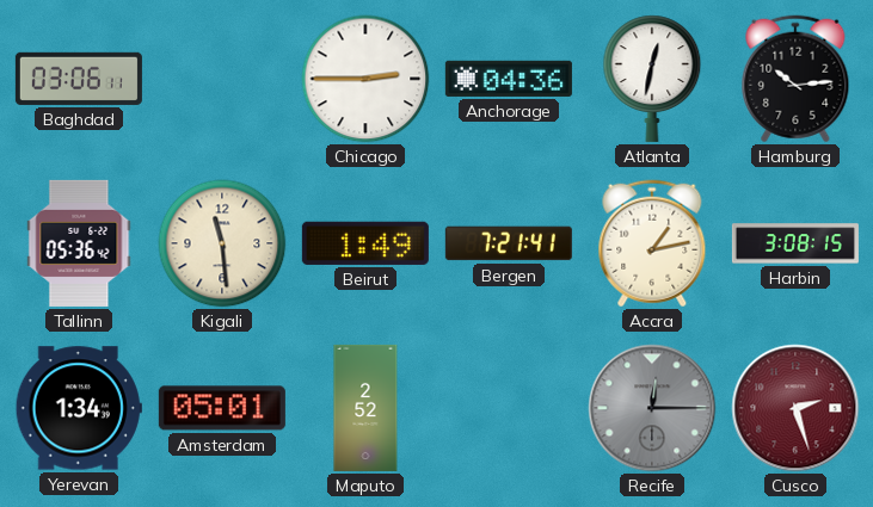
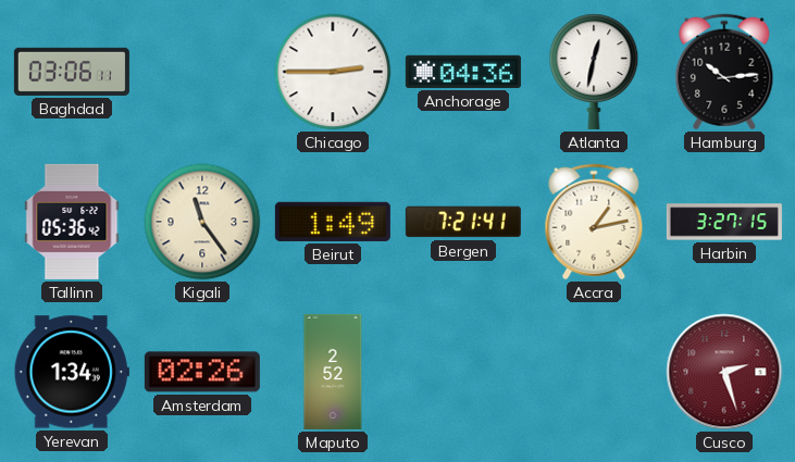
Kigali: 11:29 -> 11:24
Harbin: 3:08 -> 3:27
Amsterdam: 05:01 -> 02:26
Recife: 12:15 -> none
